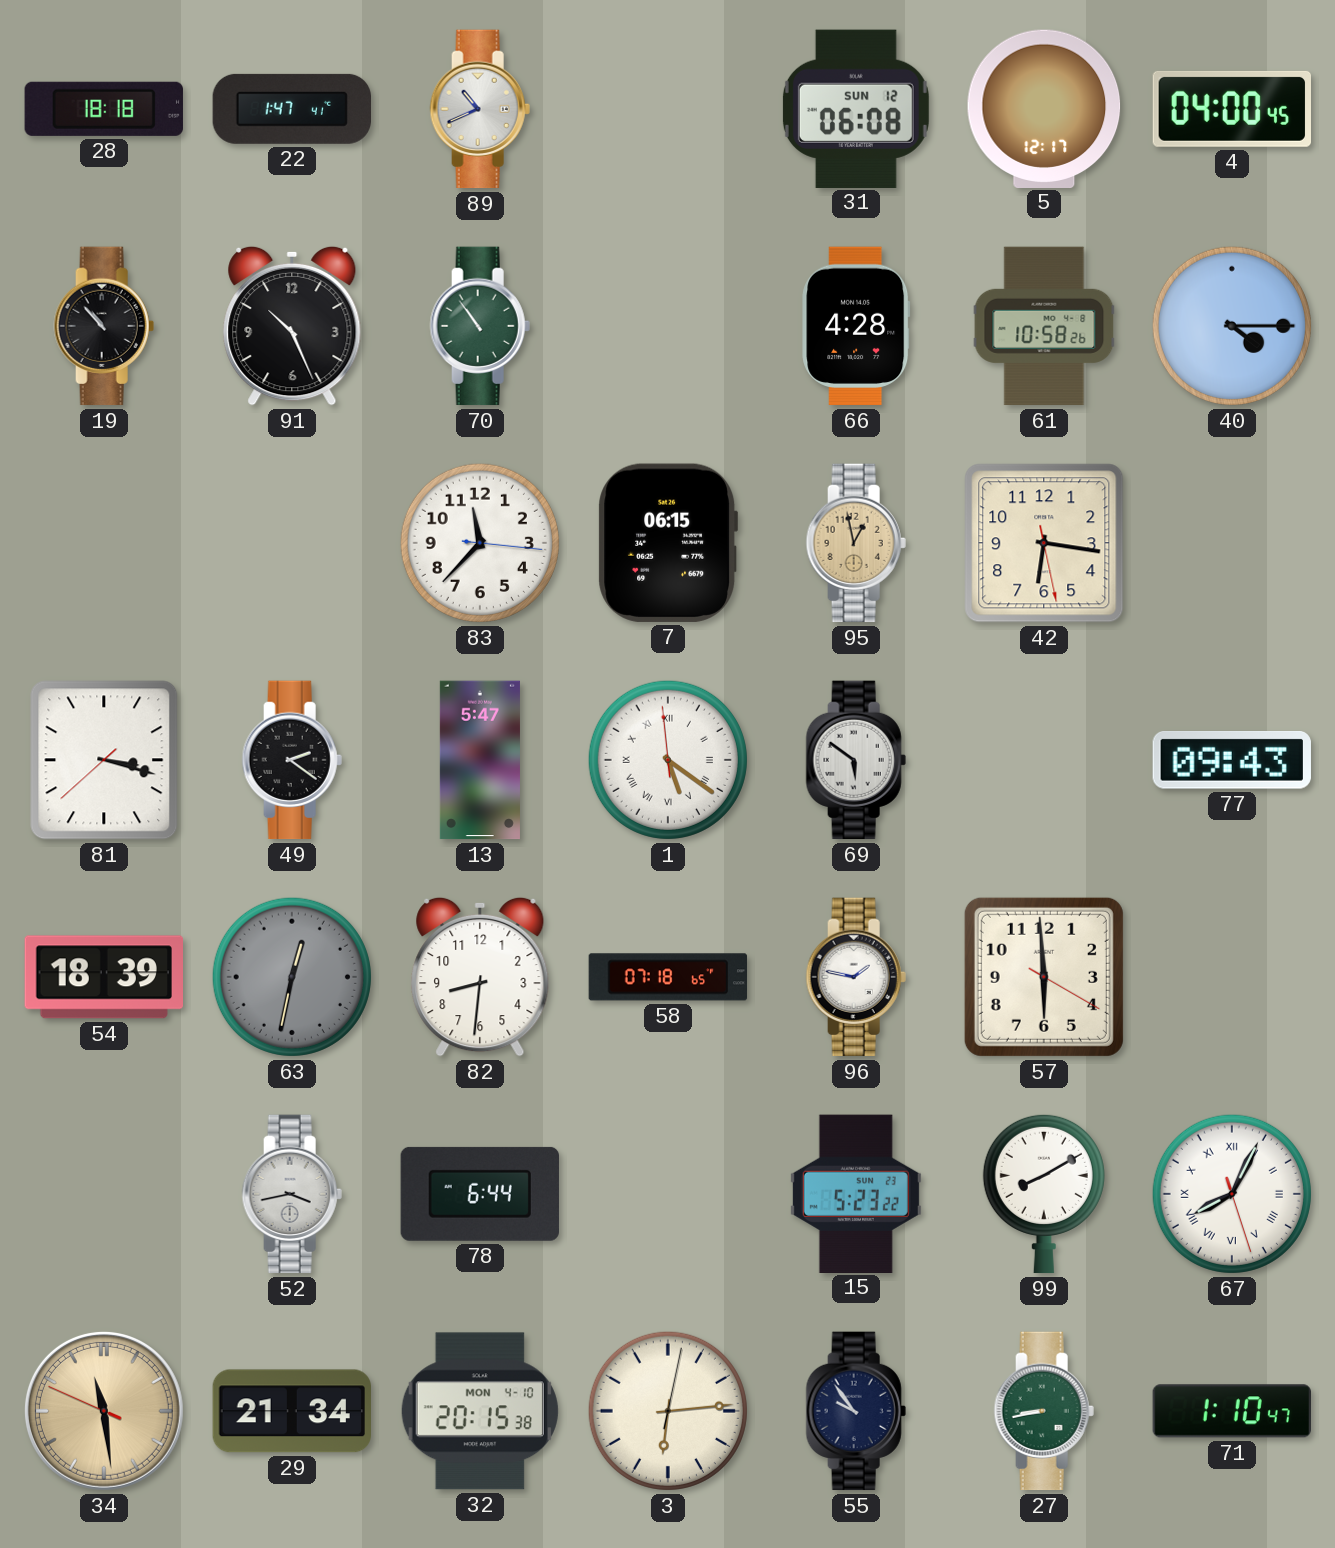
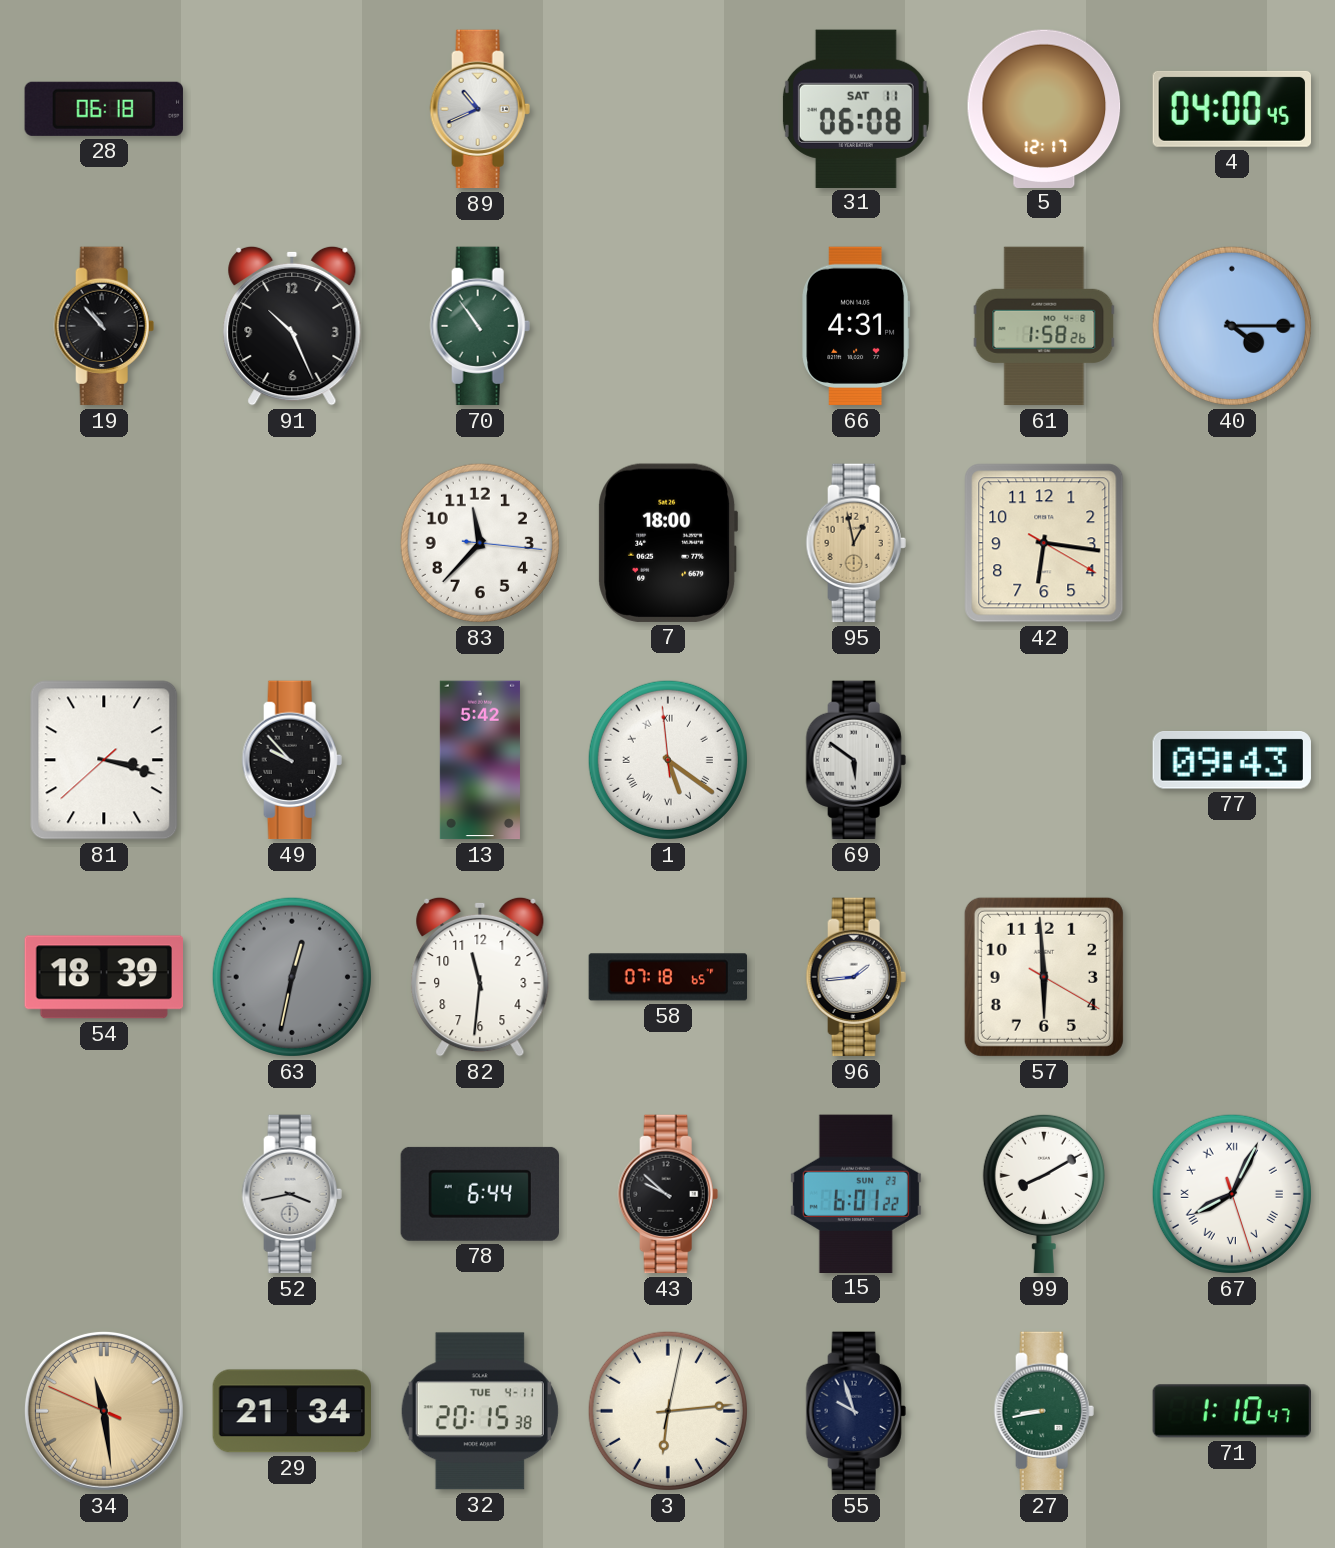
28: 18:18 -> 06:18
22: 1:47 -> none
31 date: SUN 12 -> SAT 11
66: 4:28 -> 4:31
61: 10:58 -> 1:58
7: 06:15 -> 18:00
42: 6:16:28 -> 6:16:20
49: 2:21 -> 9:53
13: 5:47 -> 5:42
82: 8:31 -> 11:31
96: 1:47 -> 1:44
43: none -> 9:52
15: 5:23 -> 6:01
32 date: MON 4-10 -> TUE 4-11
55: 9:54 -> 9:57
